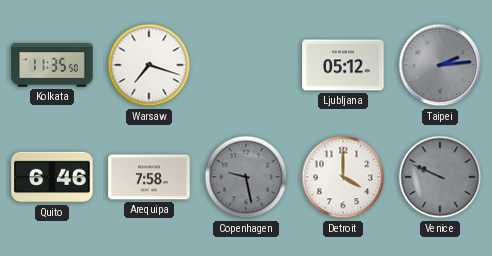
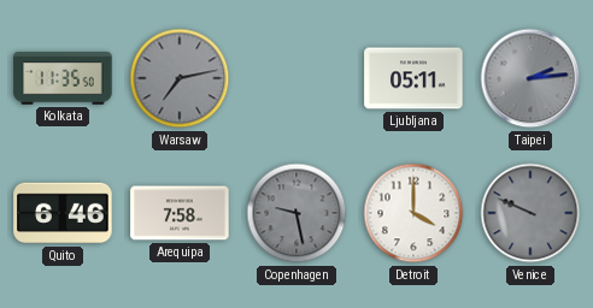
Warsaw: 7:18 -> 7:13
Warsaw dial: white -> grey
Ljubljana: 05:12 -> 05:11
